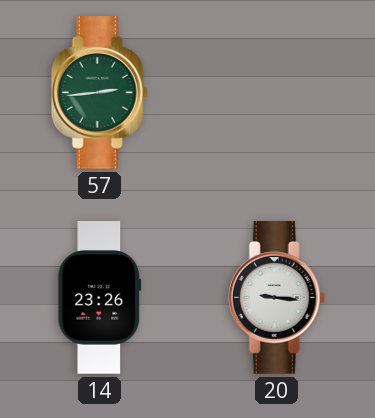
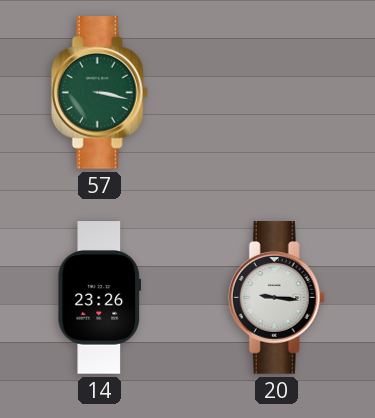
57: 2:44 -> 3:17
